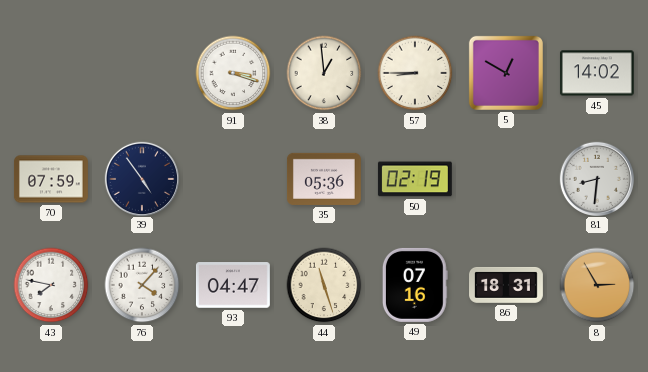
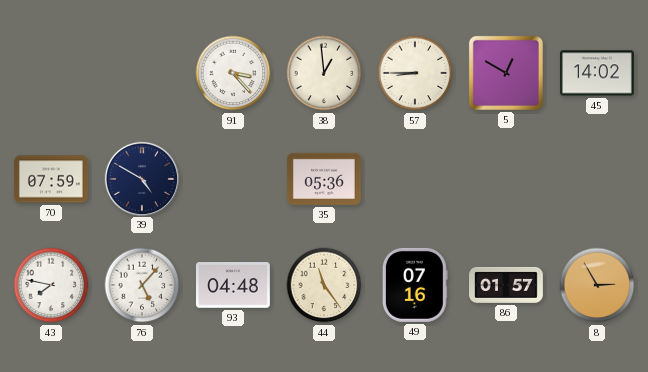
91: 3:18 -> 3:23
39: 4:54 -> 4:50
50: 02:19 -> none
81: 8:31 -> none
76: 4:07 -> 5:07
93: 04:47 -> 04:48
44: 11:27 -> 11:24
86: 18:31 -> 01:57
